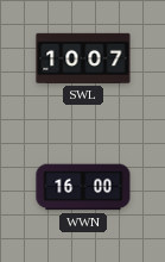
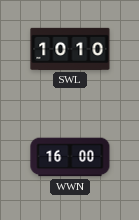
SWL: 10:07 -> 10:10
